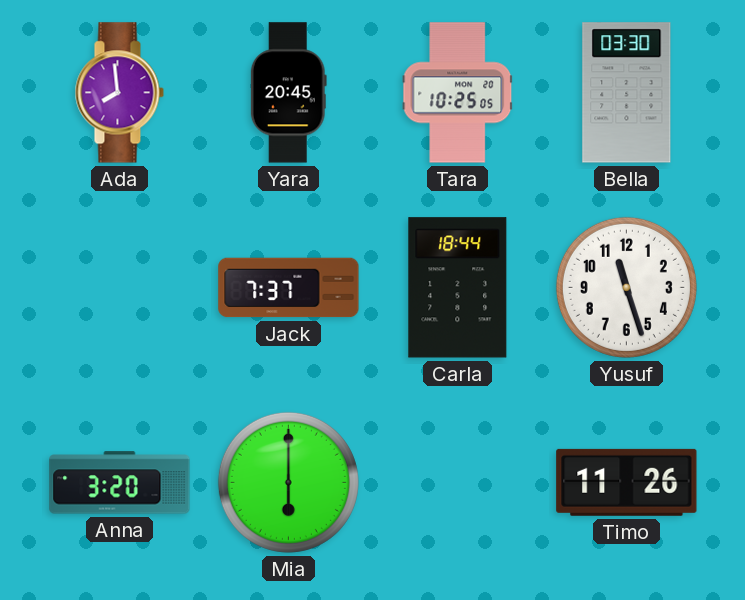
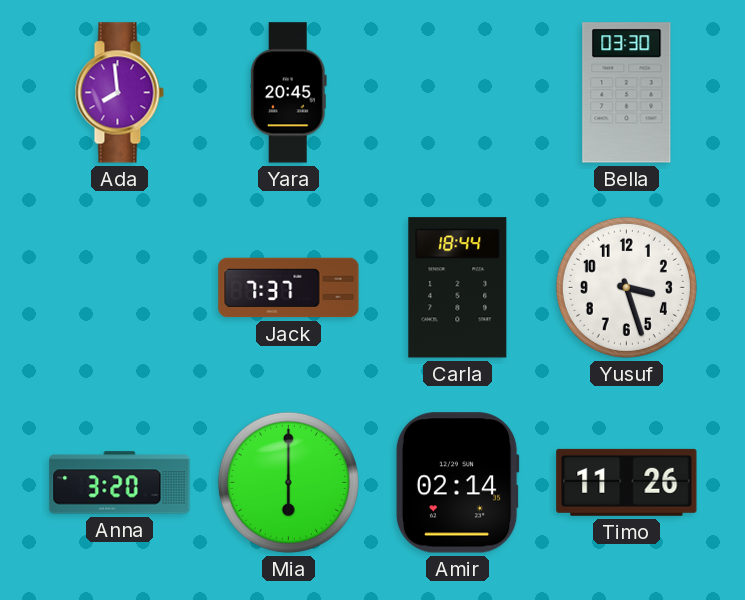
Tara: 10:25 -> none
Yusuf: 11:27 -> 3:27
Amir: none -> 02:14
